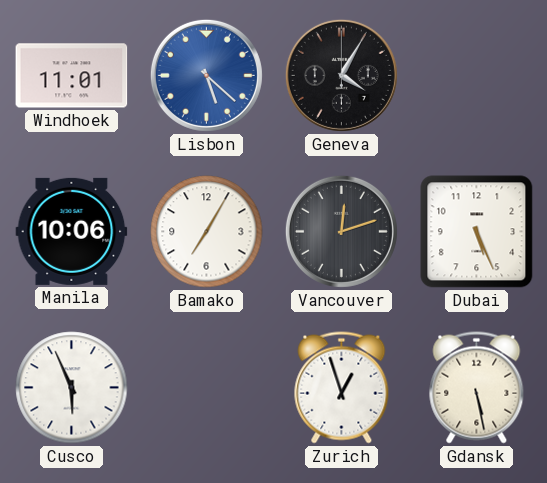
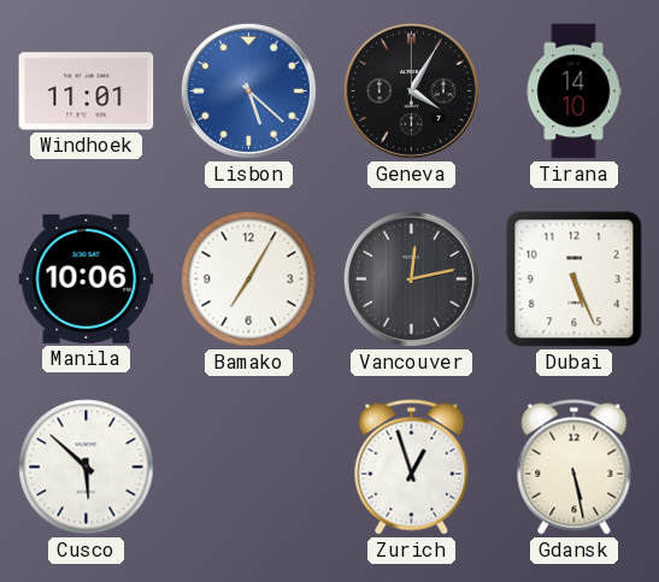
Tirana: none -> 14:10
Vancouver: 12:12 -> 12:13
Cusco: 5:56 -> 5:52
